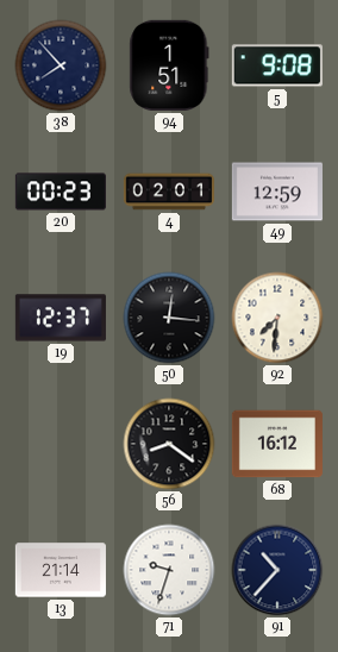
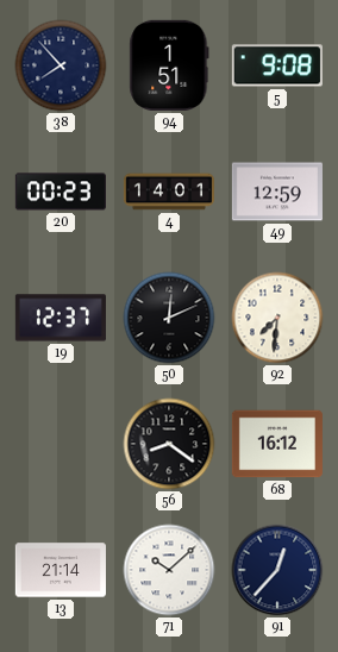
4: 02:01 -> 14:01
50: 12:16 -> 12:11
71: 9:33 -> 10:08
91: 10:37 -> 12:37
